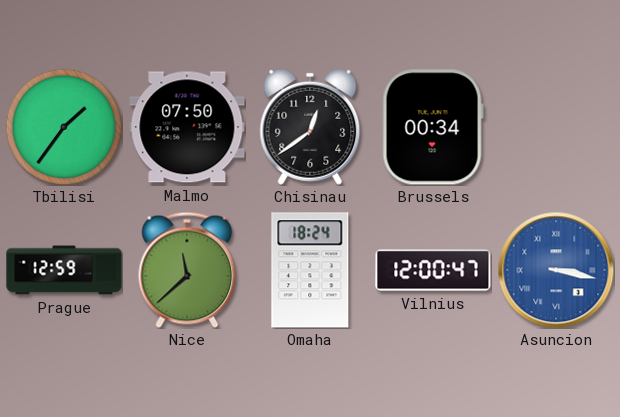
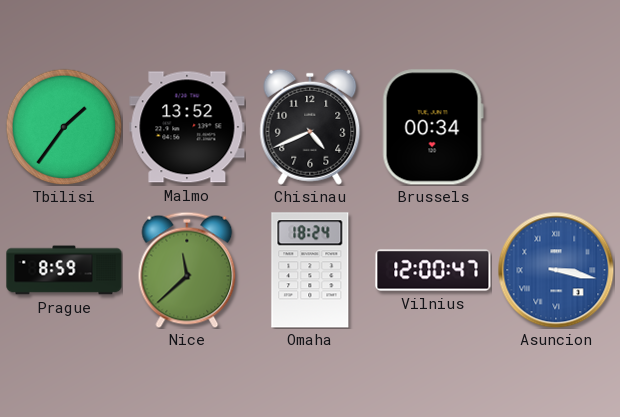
Malmo: 07:50 -> 13:52
Chisinau: 12:39 -> 4:41
Prague: 12:59 -> 8:59
